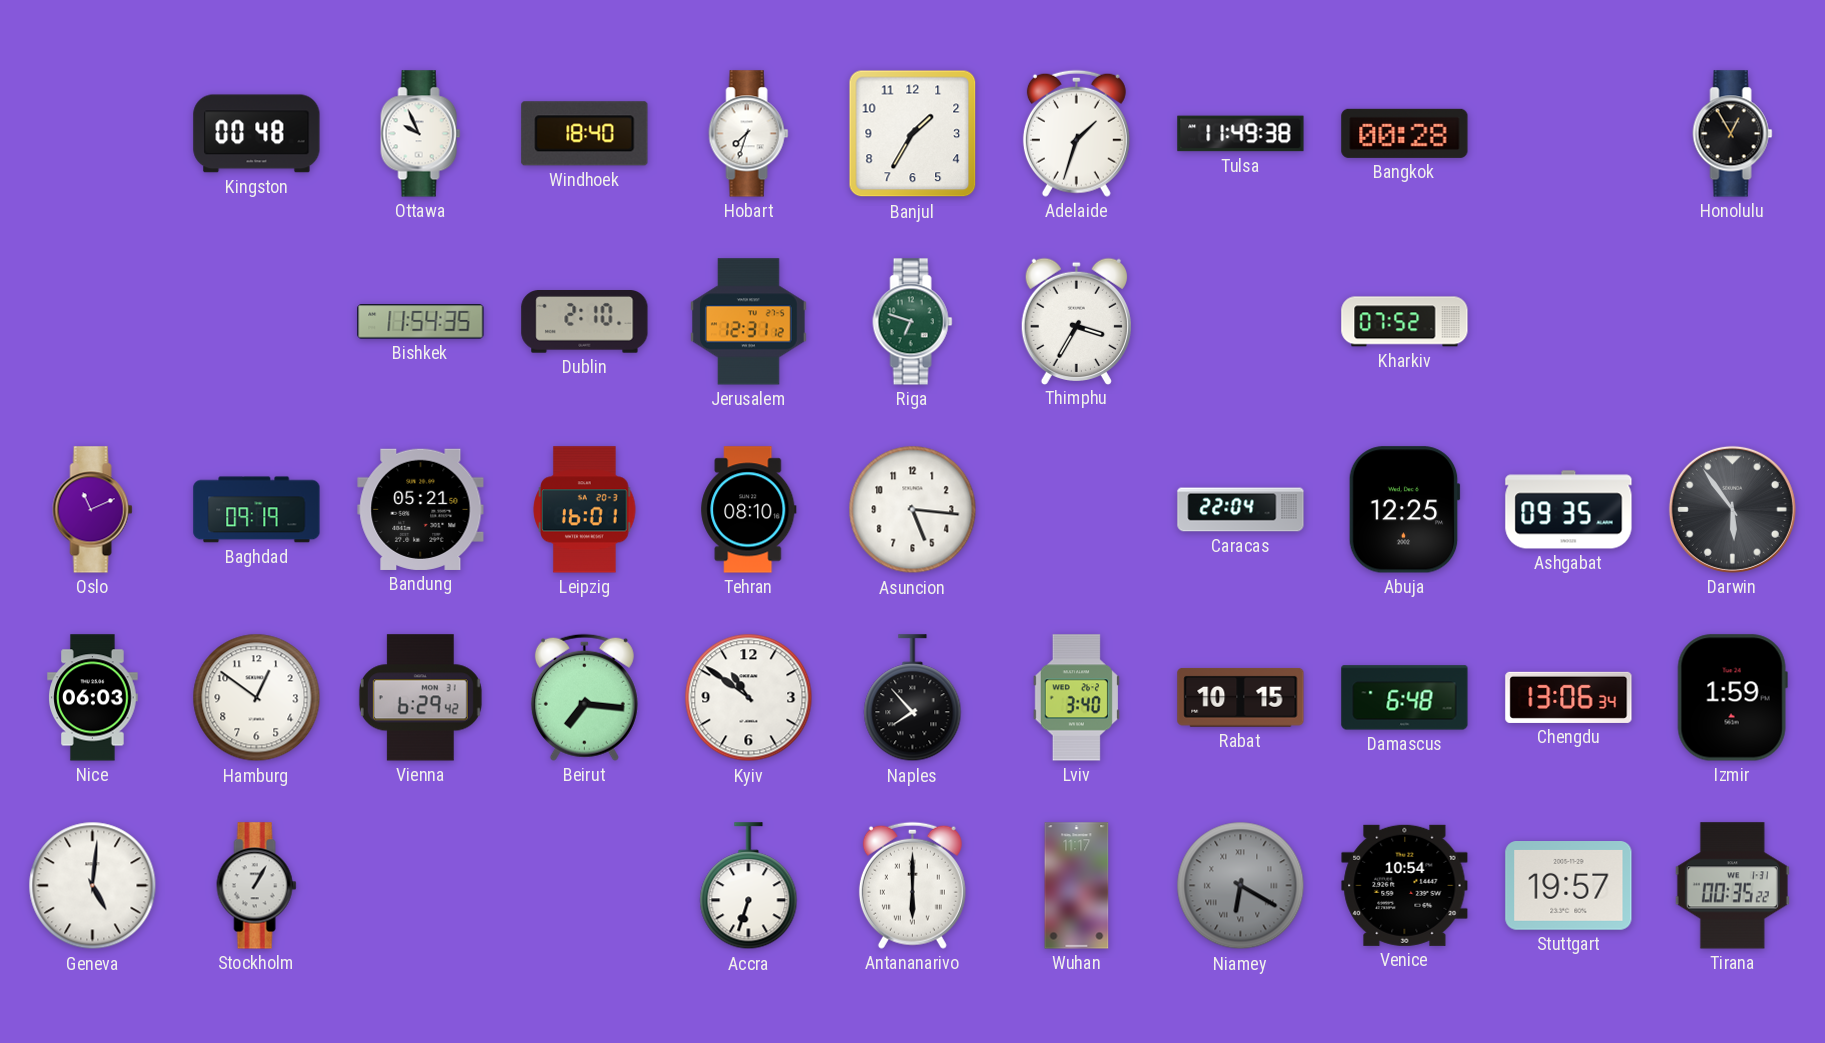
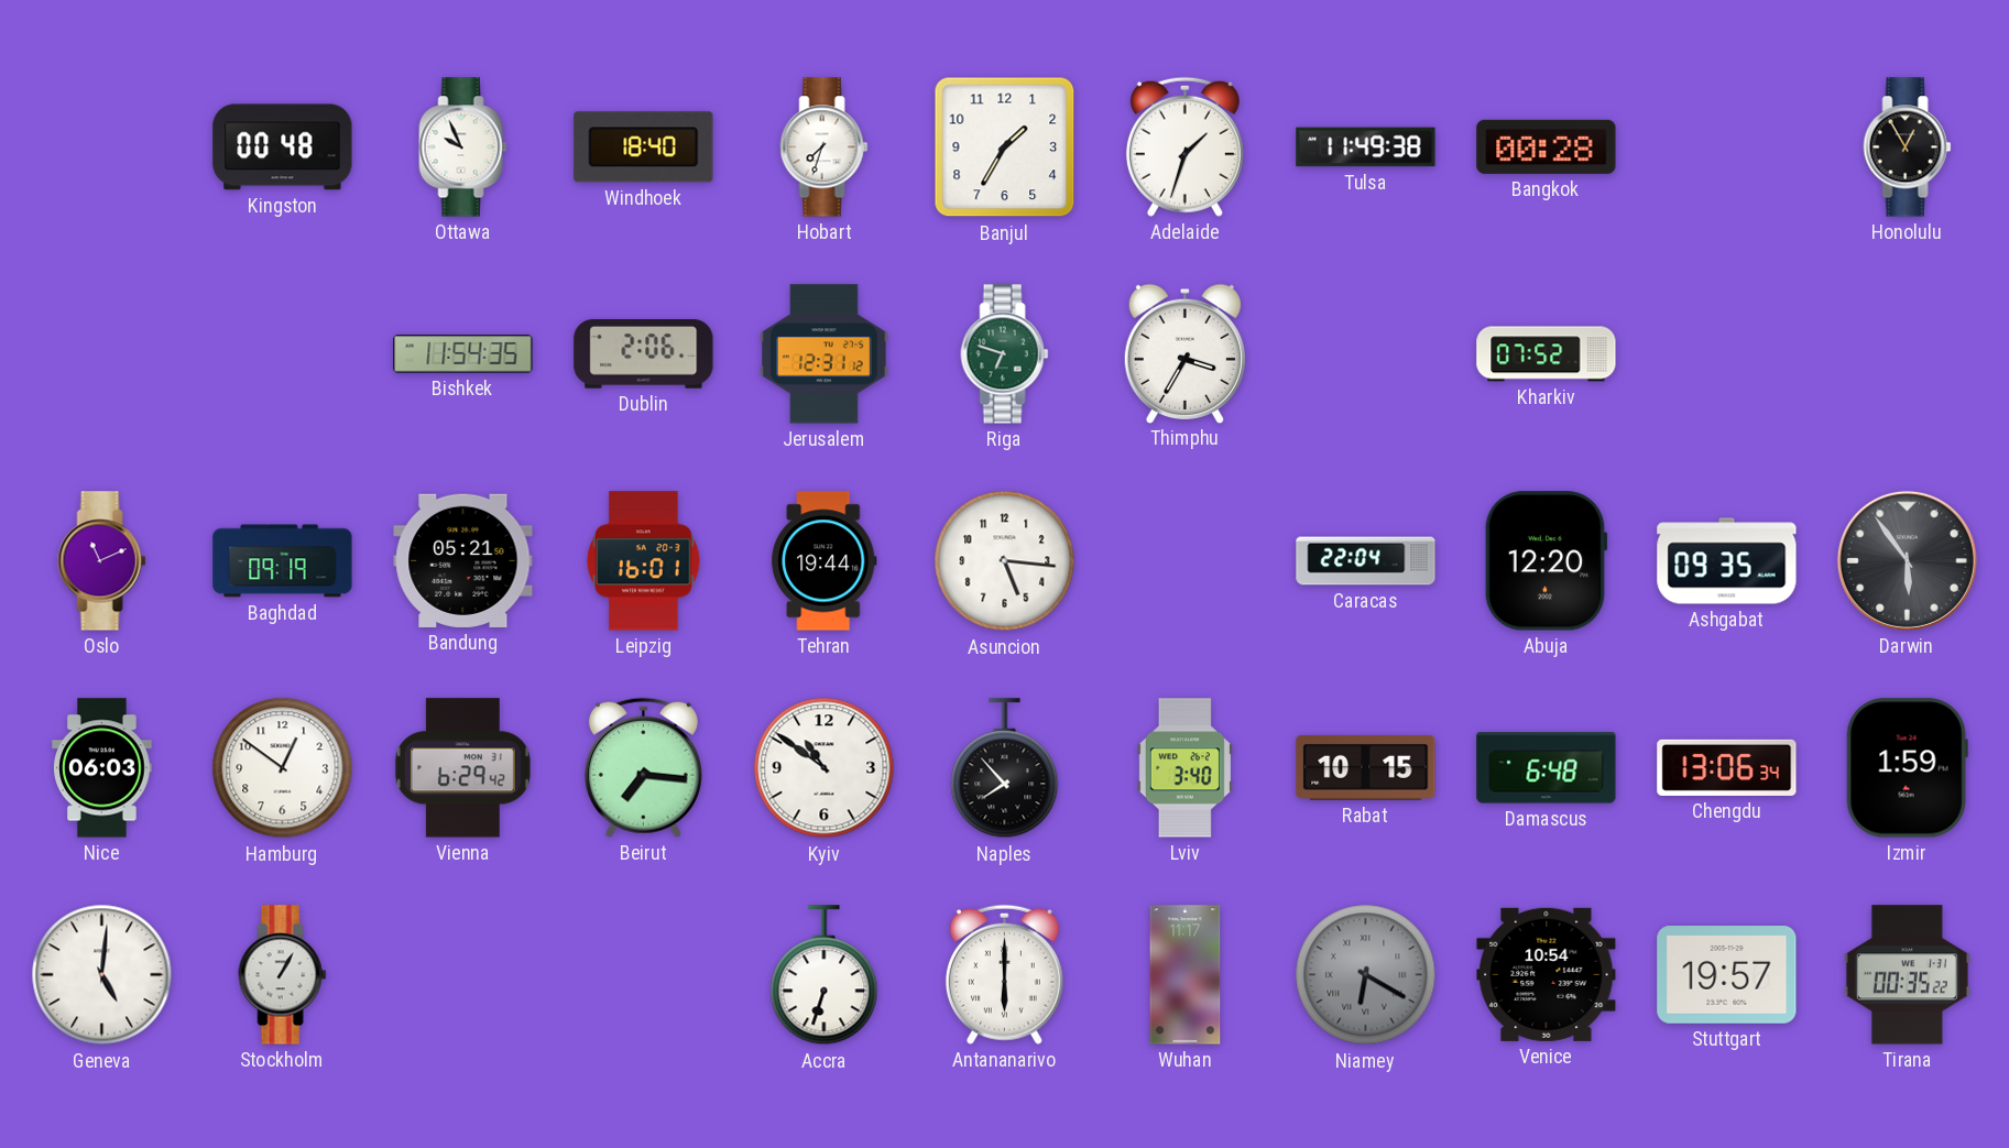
Dublin: 2:10 -> 2:06
Tehran: 08:10 -> 19:44
Abuja: 12:25 -> 12:20
